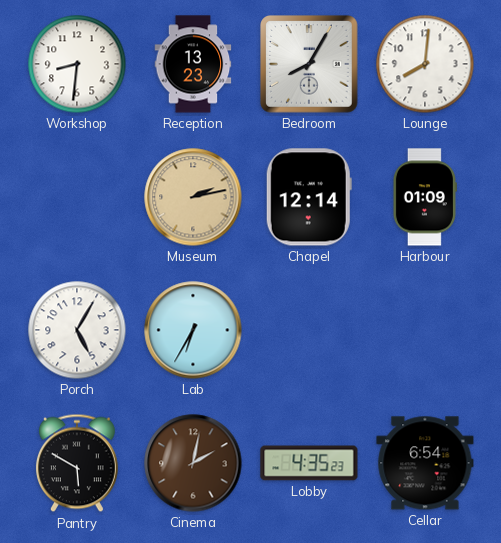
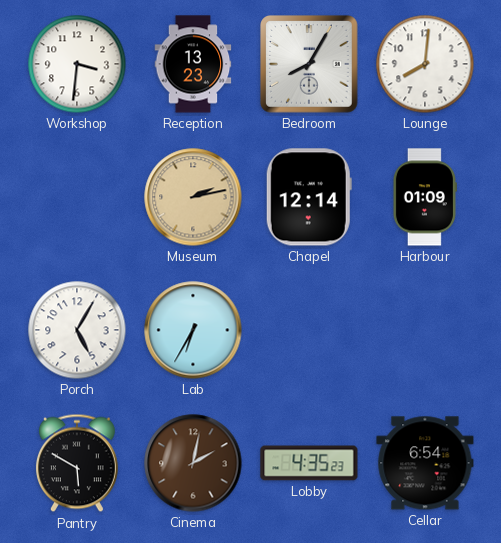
Workshop: 8:31 -> 3:31
